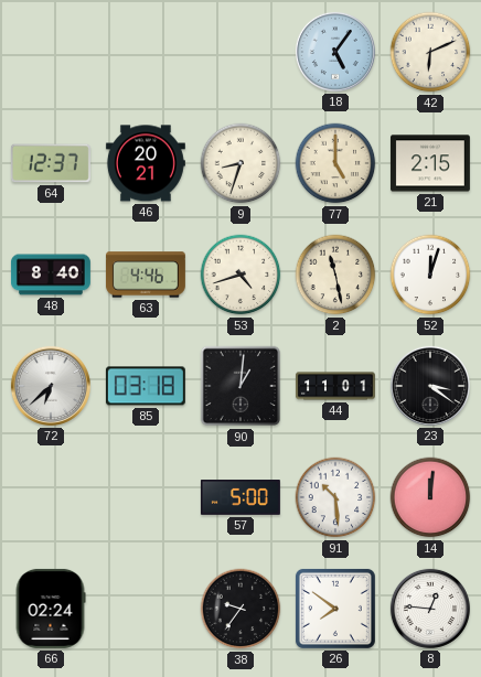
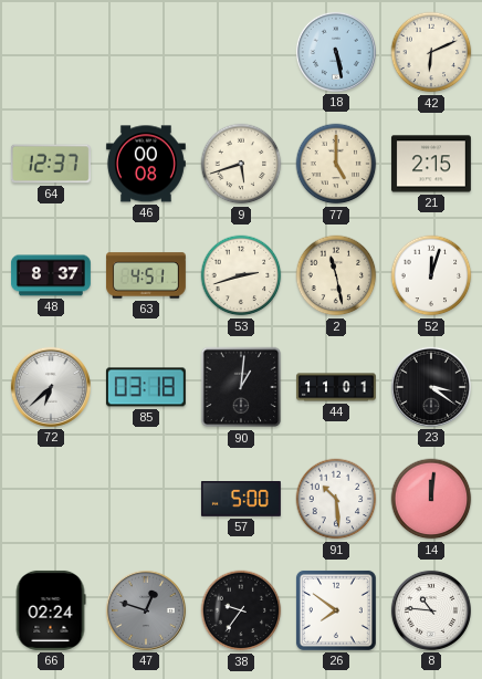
18: 5:06 -> 5:28
46: 20:21 -> 00:08
9: 8:33 -> 5:42
48: 8:40 -> 8:37
63: 4:46 -> 4:51
53: 4:42 -> 2:42
47: none -> 12:48
8: 12:46 -> 10:46
